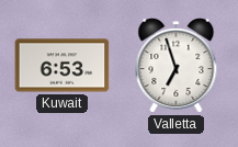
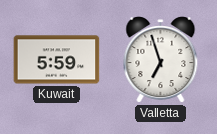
Kuwait: 6:53 -> 5:59
